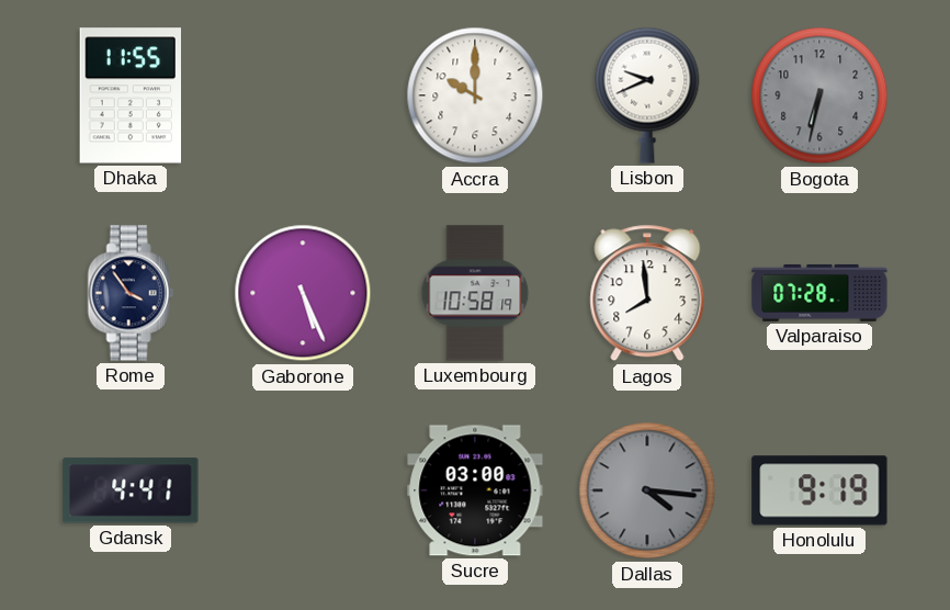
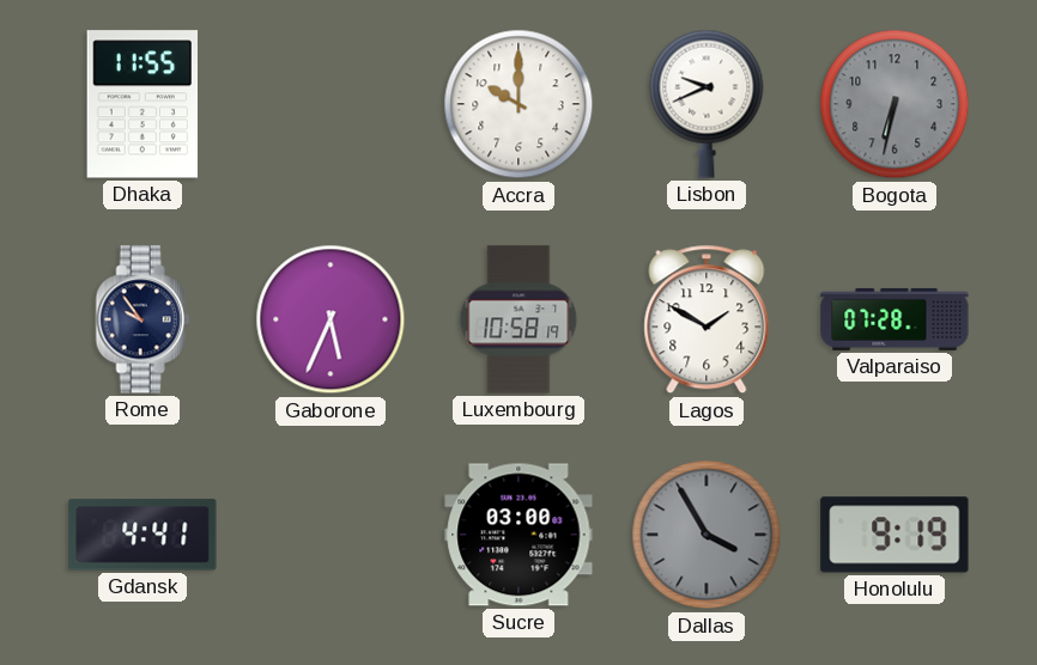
Rome: 3:54 -> 9:54
Gaborone: 5:26 -> 5:34
Lagos: 7:59 -> 1:50
Dallas: 4:16 -> 3:55
